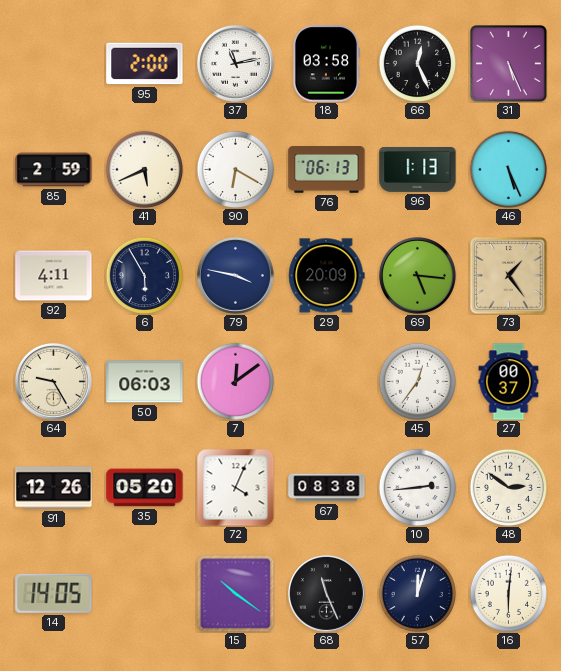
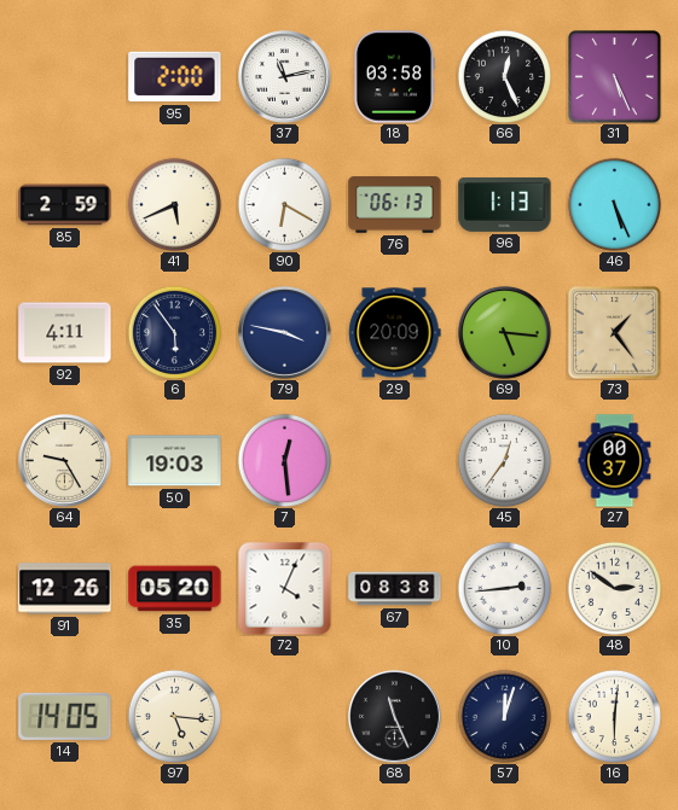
6: 5:55 -> 5:54
50: 06:03 -> 19:03
7: 12:09 -> 12:29
97: none -> 5:16
15: 10:21 -> none
